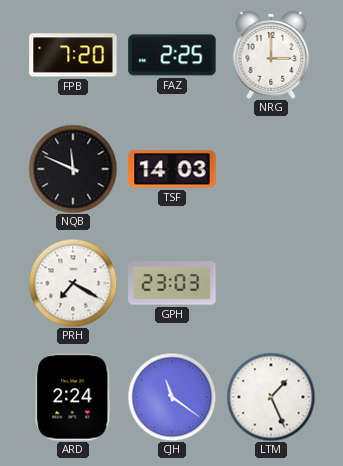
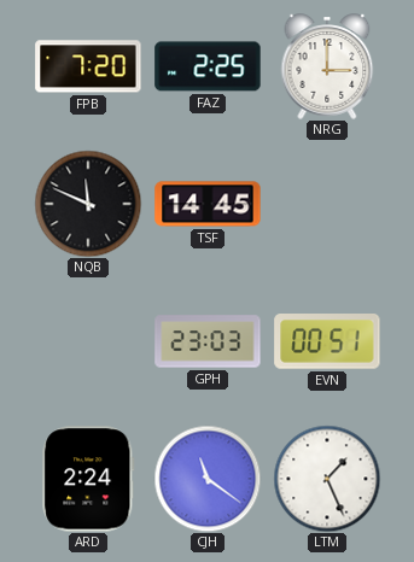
TSF: 14:03 -> 14:45
PRH: 7:20 -> none
EVN: none -> 00:51
